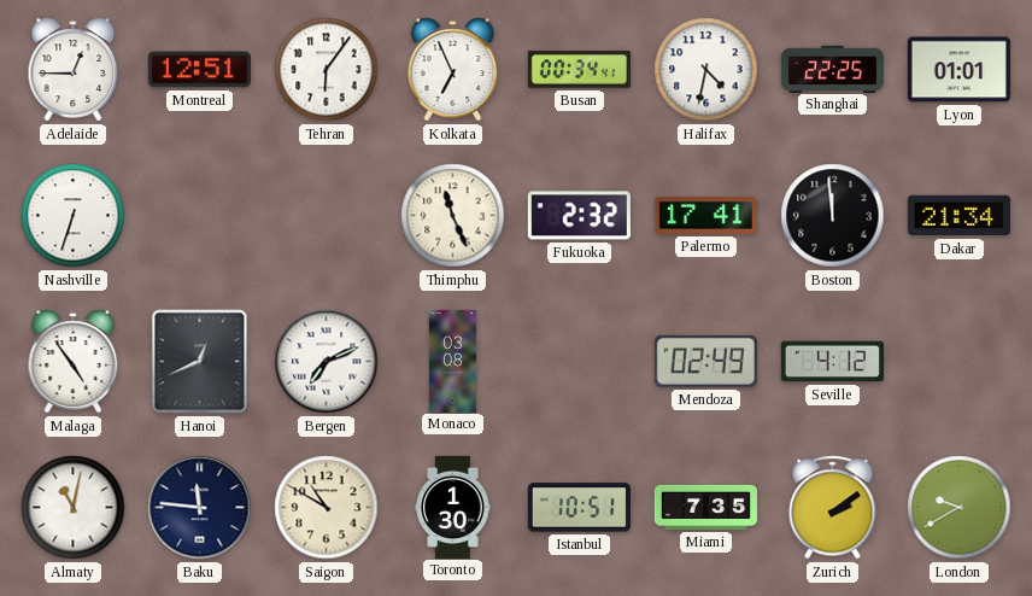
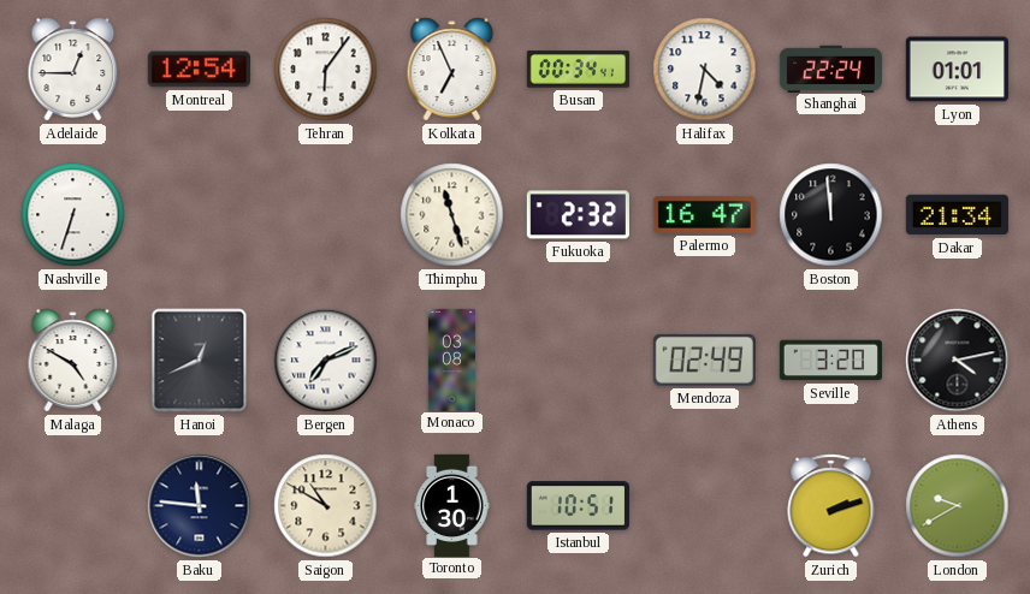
Montreal: 12:51 -> 12:54
Shanghai: 22:25 -> 22:24
Thimphu: 11:26 -> 11:27
Palermo: 17:41 -> 16:47
Malaga: 4:54 -> 4:50
Seville: 4:12 -> 3:20
Athens: none -> 4:13
Almaty: 11:02 -> none
Miami: 7:35 -> none
Zurich: 2:09 -> 2:12
